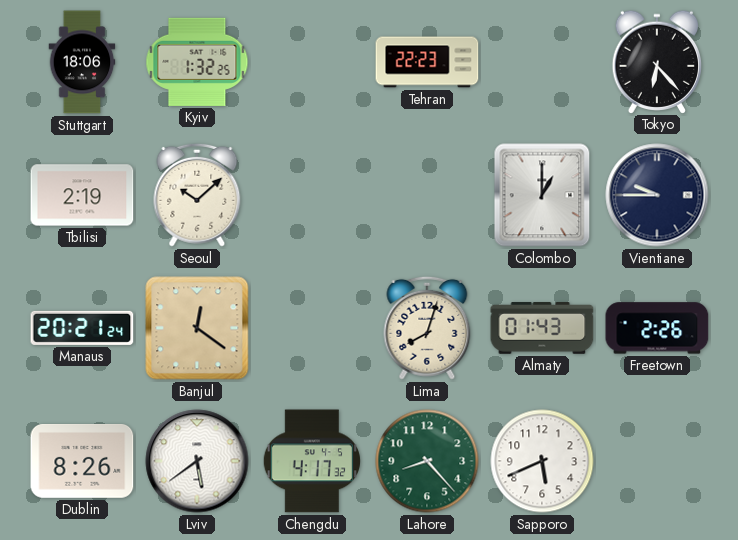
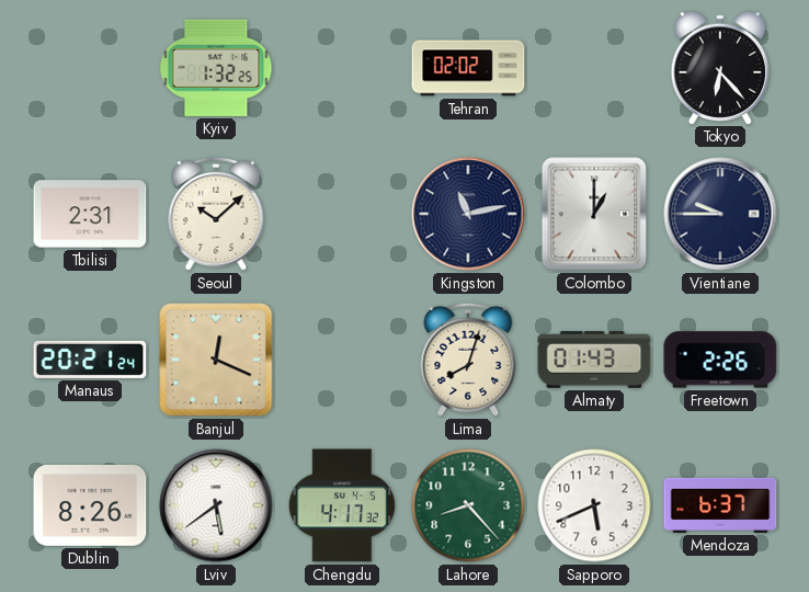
Stuttgart: 18:06 -> none
Tehran: 22:23 -> 02:02
Tbilisi: 2:19 -> 2:31
Kingston: none -> 11:13
Banjul: 12:21 -> 12:19
Mendoza: none -> 6:37
